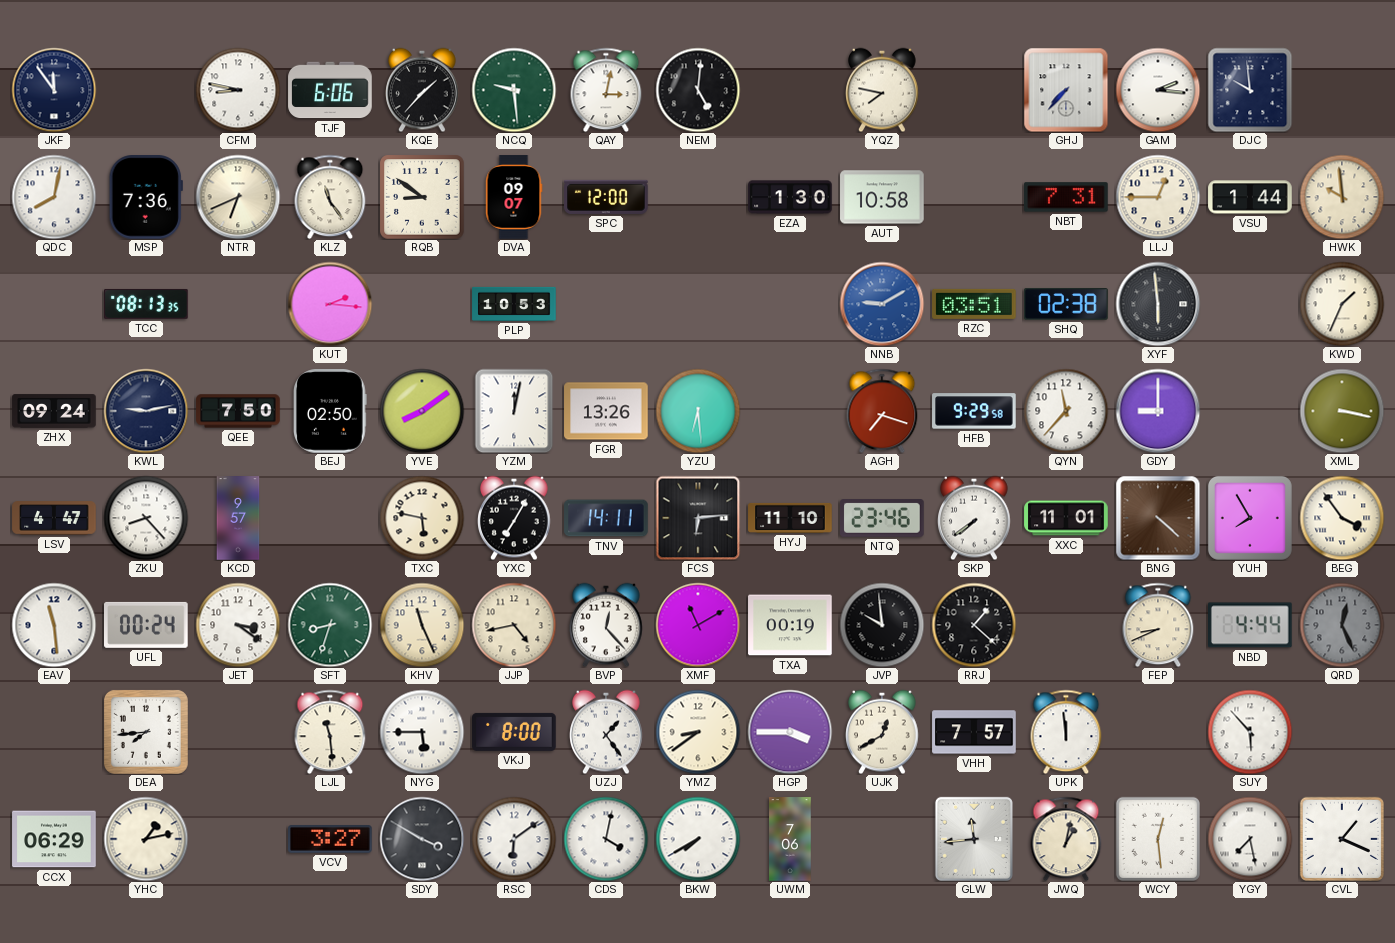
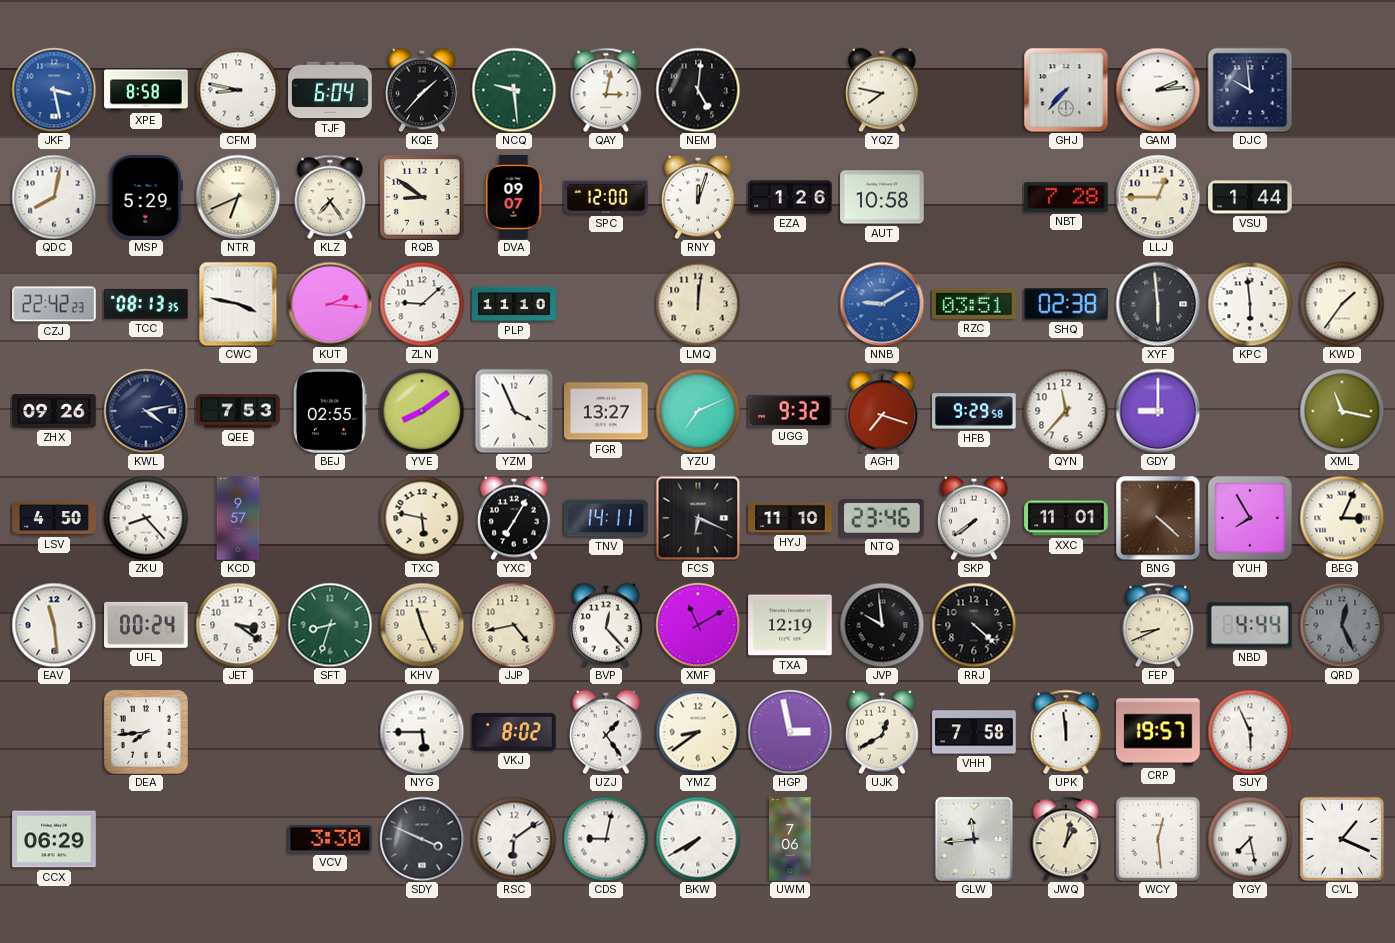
JKF: 11:54 -> 3:28
JKF dial: navy -> blue
XPE: none -> 8:58
TJF: 6:06 -> 6:04
GAM: 2:16 -> 2:14
MSP: 7:36 -> 5:29
KLZ: 11:24 -> 7:24
RNY: none -> 12:03
EZA: 1:30 -> 1:26
NBT: 7:31 -> 7:28
HWK: 9:59 -> none
CZJ: none -> 22:42
CWC: none -> 3:47
ZLN: none -> 9:08
PLP: 10:53 -> 11:10
LMQ: none -> 12:01
KPC: none -> 5:59
KWD: 1:34 -> 1:36
ZHX: 09:24 -> 09:26
KWL: 9:13 -> 4:13
QEE: 7:50 -> 7:53
BEJ: 02:50 -> 02:55
YZM: 12:02 -> 3:56
FGR: 13:26 -> 13:27
YZU: 6:29 -> 7:11
UGG: none -> 9:32
XML: 3:17 -> 11:17
LSV: 4:47 -> 4:50
FCS: 6:14 -> 6:19
BEG: 3:54 -> 3:04
TXA: 00:19 -> 12:19
RRJ: 1:22 -> 4:22
LJL: 11:29 -> none
VKJ: 8:00 -> 8:02
HGP: 3:45 -> 2:58
VHH: 7:57 -> 7:58
CRP: none -> 19:57
SUY: 5:53 -> 5:56
YHC: 1:13 -> none
VCV: 3:27 -> 3:30
SDY: 3:50 -> 3:49
CDS: 4:02 -> 9:02
